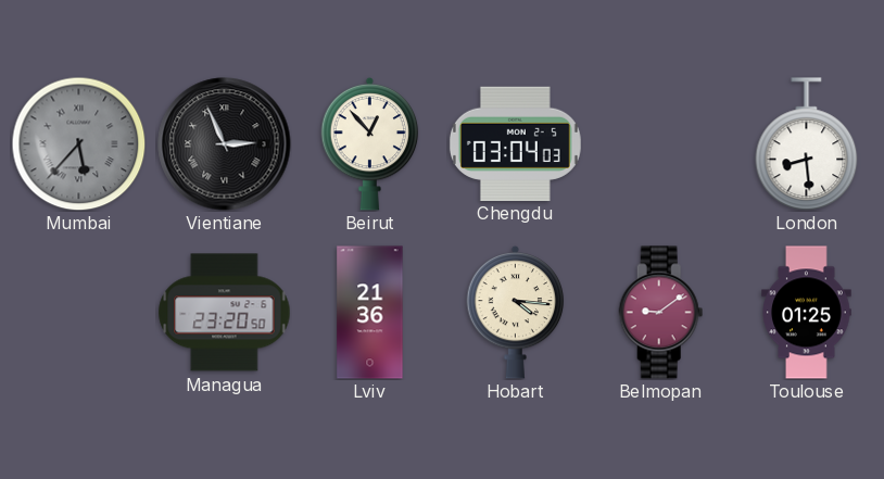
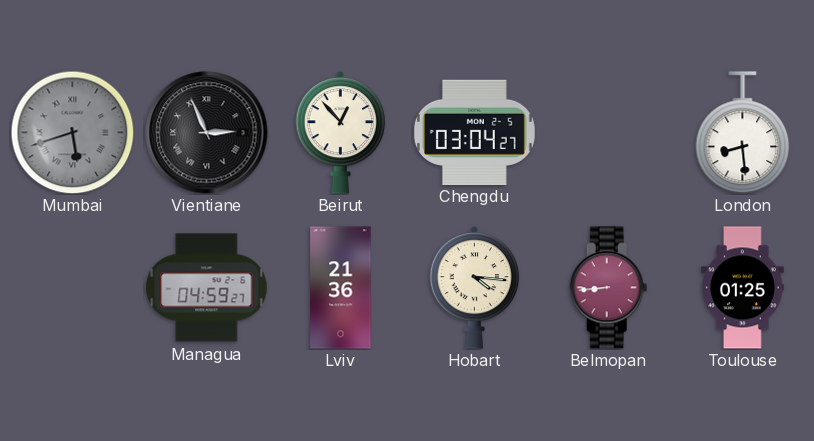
Mumbai: 5:37 -> 5:42
Chengdu: 03:04:03 -> 03:04:27
Managua: 23:20 -> 04:59
Belmopan: 9:09 -> 8:44
